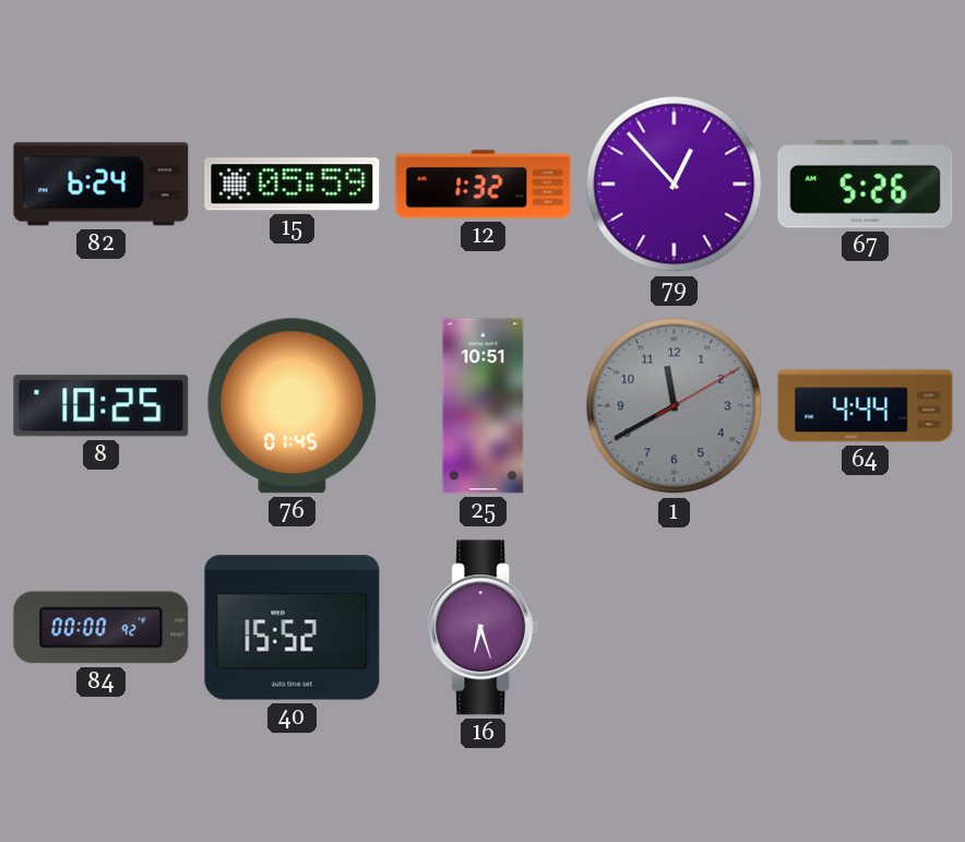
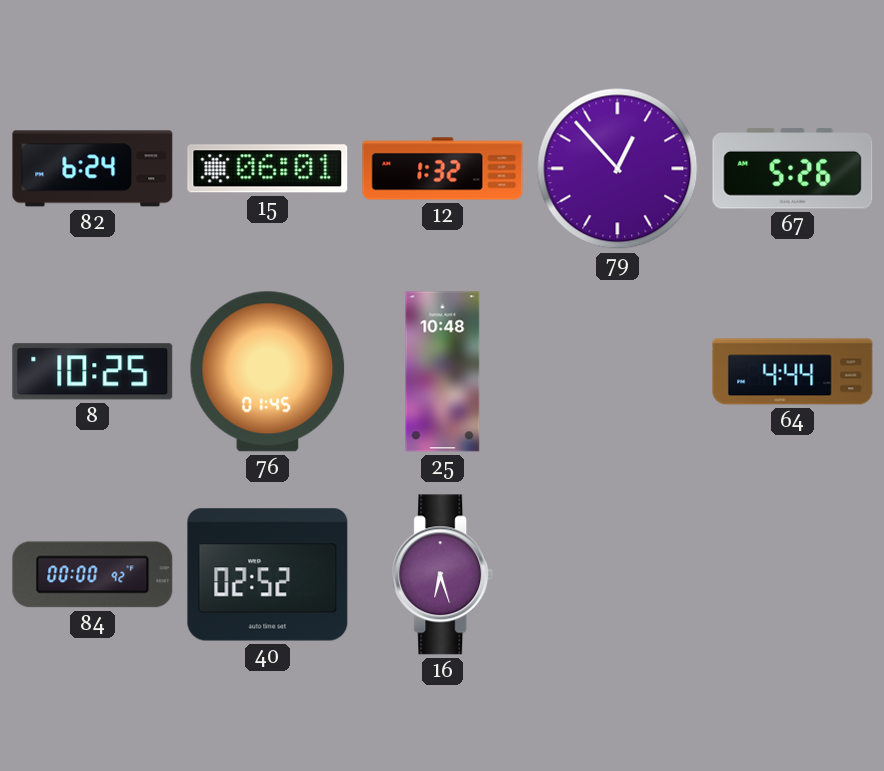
15: 05:59 -> 06:01
25: 10:51 -> 10:48
1: 11:40 -> none
40: 15:52 -> 02:52
